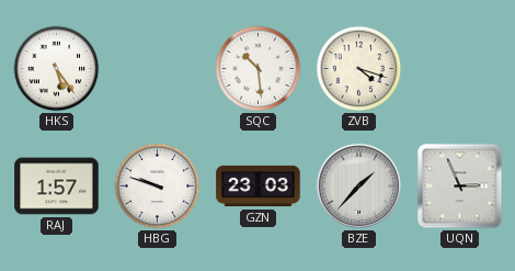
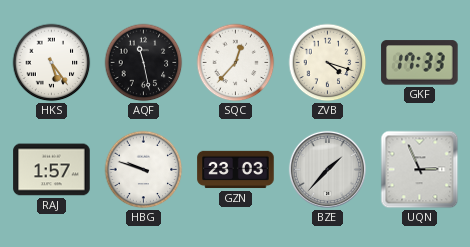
AQF: none -> 11:28
SQC: 10:29 -> 12:37
GKF: none -> 17:33
